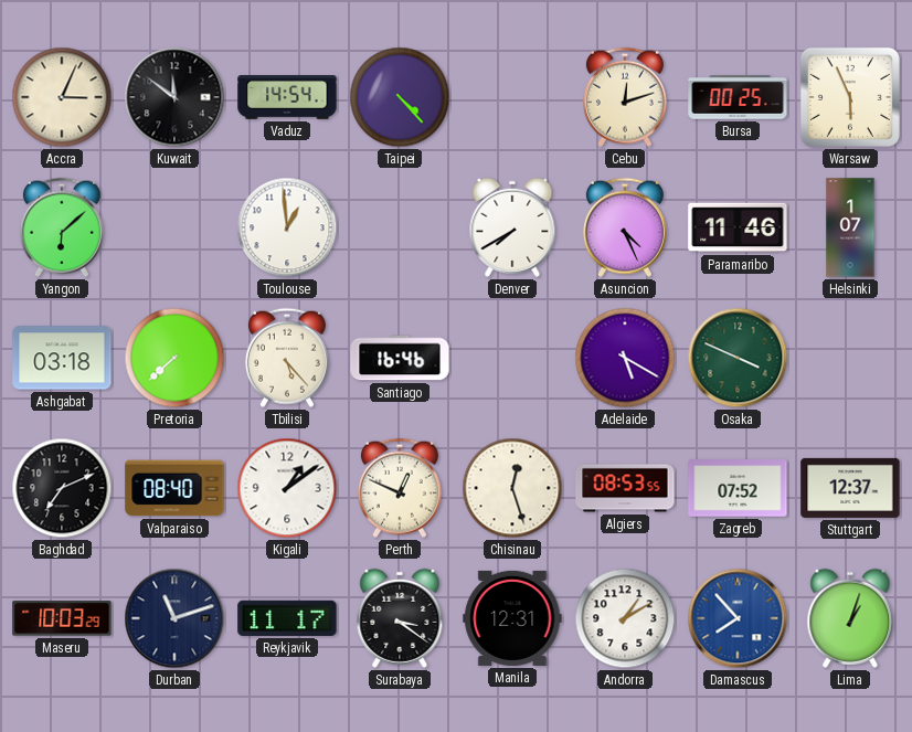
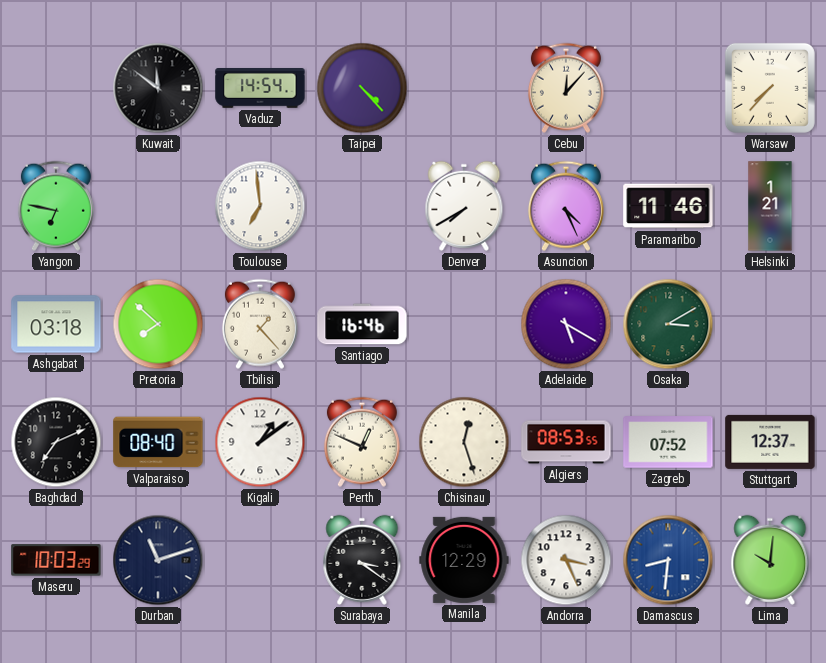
Accra: 3:04 -> none
Cebu: 12:12 -> 12:07
Bursa: 00:25 -> none
Warsaw: 5:56 -> 7:37
Yangon: 6:08 -> 6:47
Toulouse: 12:59 -> 6:59
Helsinki: 1:07 -> 1:21
Pretoria: 7:38 -> 7:52
Tbilisi: 5:23 -> 1:23
Osaka: 3:49 -> 3:10
Reykjavik: 11:17 -> none
Manila: 12:31 -> 12:29
Andorra: 1:10 -> 3:26
Damascus: 7:53 -> 8:31
Lima: 1:03 -> 10:01
